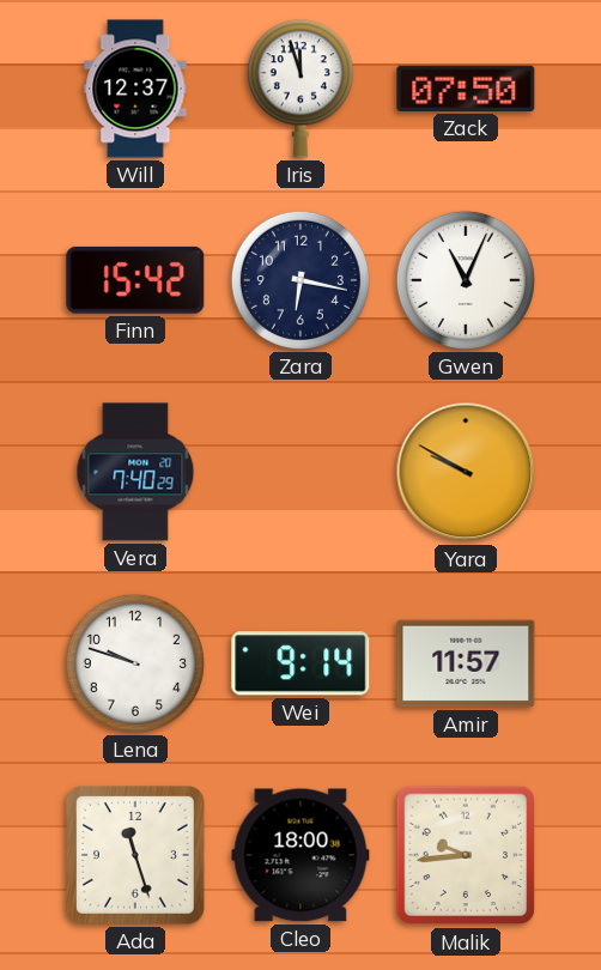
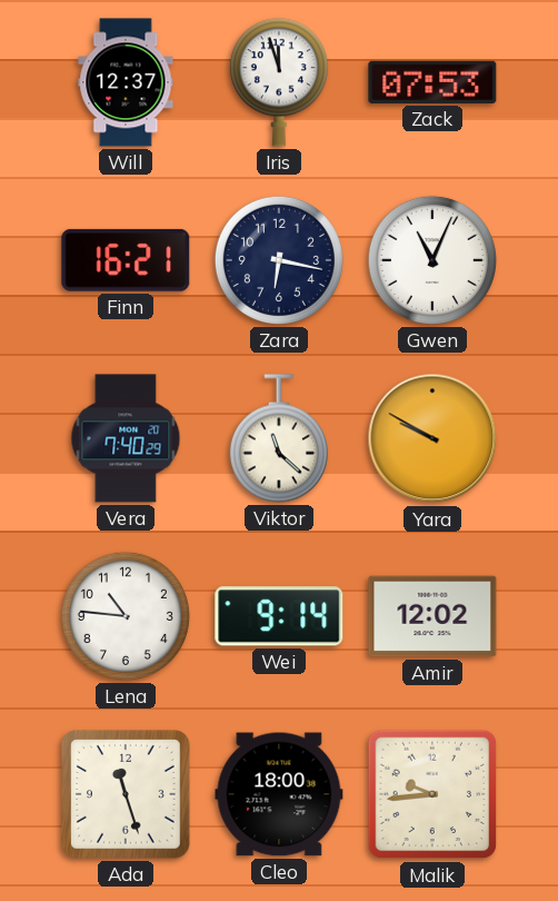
Zack: 07:50 -> 07:53
Finn: 15:42 -> 16:21
Viktor: none -> 11:22
Lena: 9:48 -> 10:46
Amir: 11:57 -> 12:02
